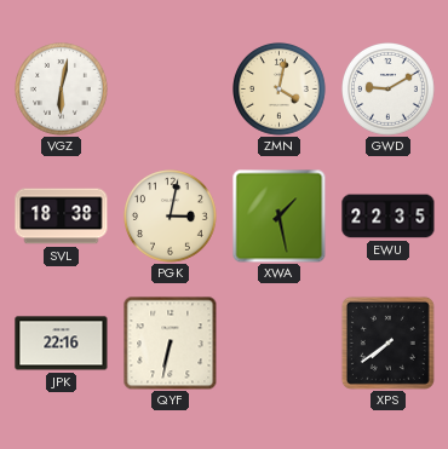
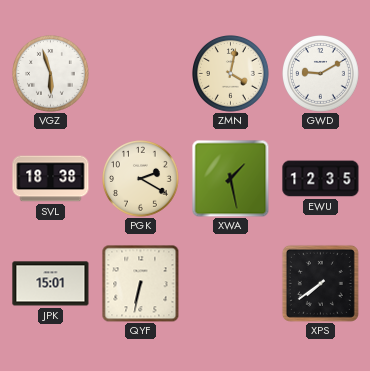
VGZ: 6:02 -> 5:57
PGK: 3:02 -> 2:20
EWU: 22:35 -> 12:35
JPK: 22:16 -> 15:01
